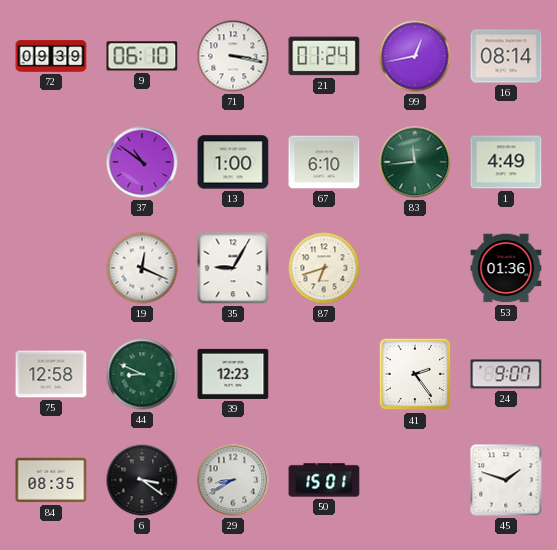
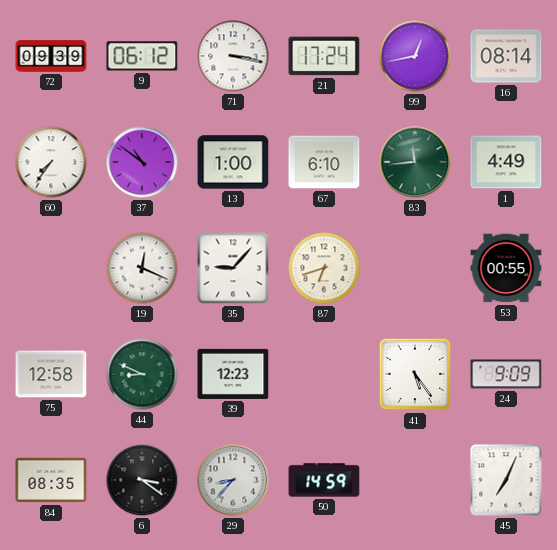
9: 06:10 -> 06:12
21: 01:24 -> 17:24
60: none -> 7:36
35: 9:05 -> 9:07
53: 01:36 -> 00:55
41: 2:24 -> 5:24
24: 9:07 -> 9:09
29: 8:40 -> 8:37
50: 15:01 -> 14:59
45: 1:48 -> 7:04
